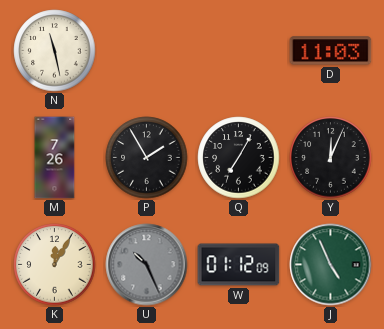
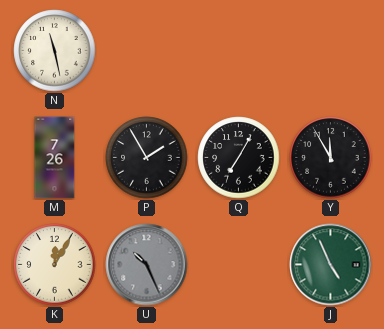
D: 11:03 -> none
Y: 12:04 -> 11:55
W: 01:12 -> none
